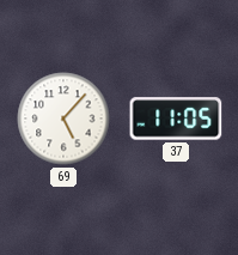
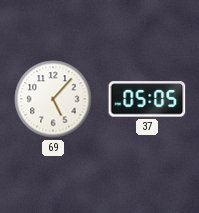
37: 11:05 -> 05:05
